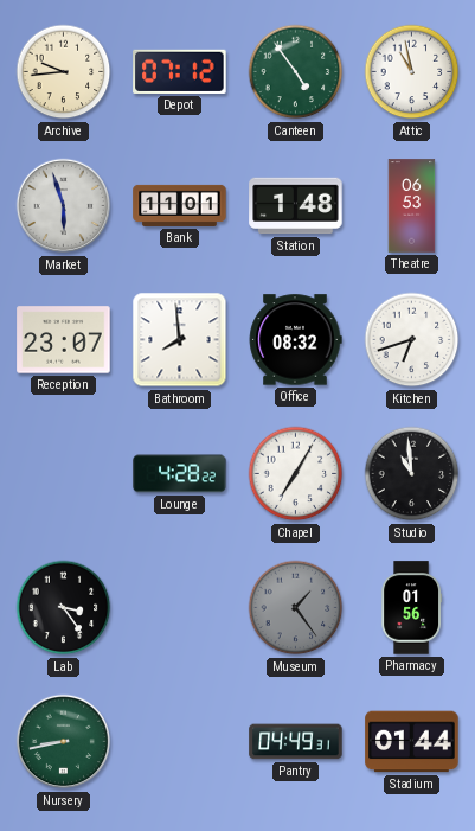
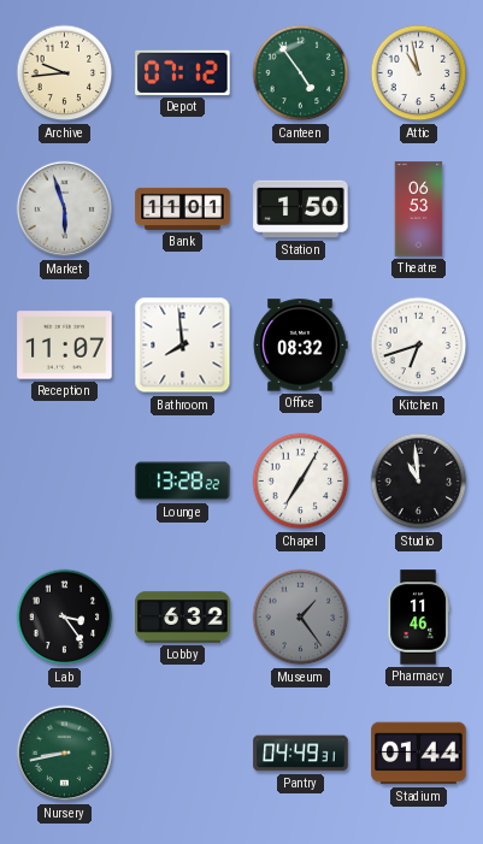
Station: 1:48 -> 1:50
Reception: 23:07 -> 11:07
Lounge: 4:28 -> 13:28
Lobby: none -> 6:32
Pharmacy: 01:56 -> 11:46
